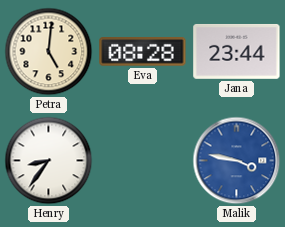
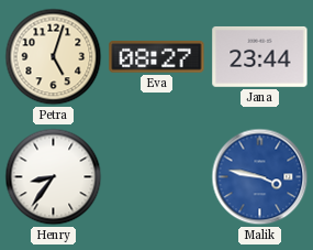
Petra: 5:01 -> 5:03
Eva: 08:28 -> 08:27
